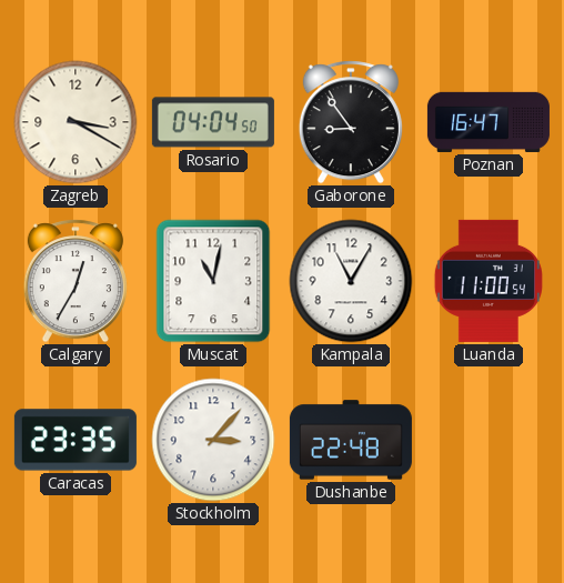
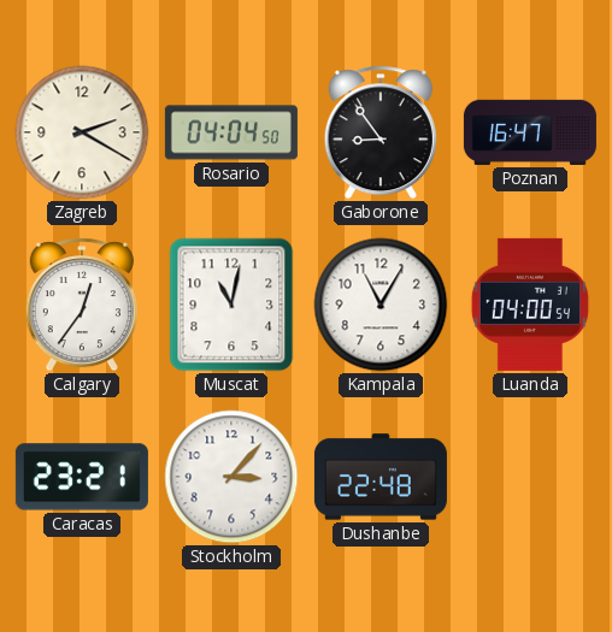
Zagreb: 3:20 -> 2:20
Calgary: 12:35 -> 12:36
Luanda: 11:00 -> 04:00
Caracas: 23:35 -> 23:21
